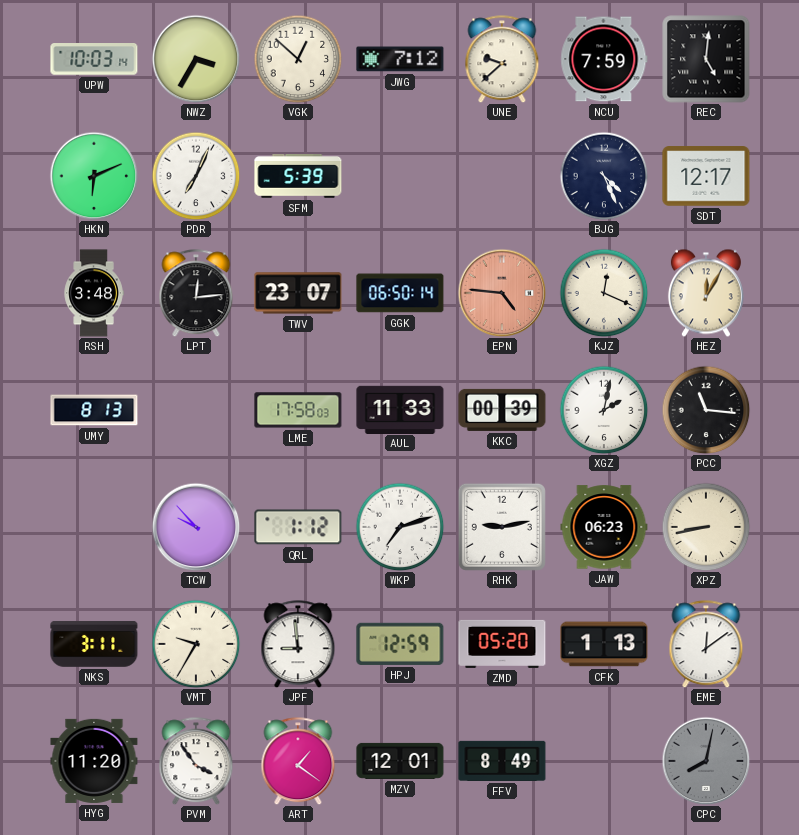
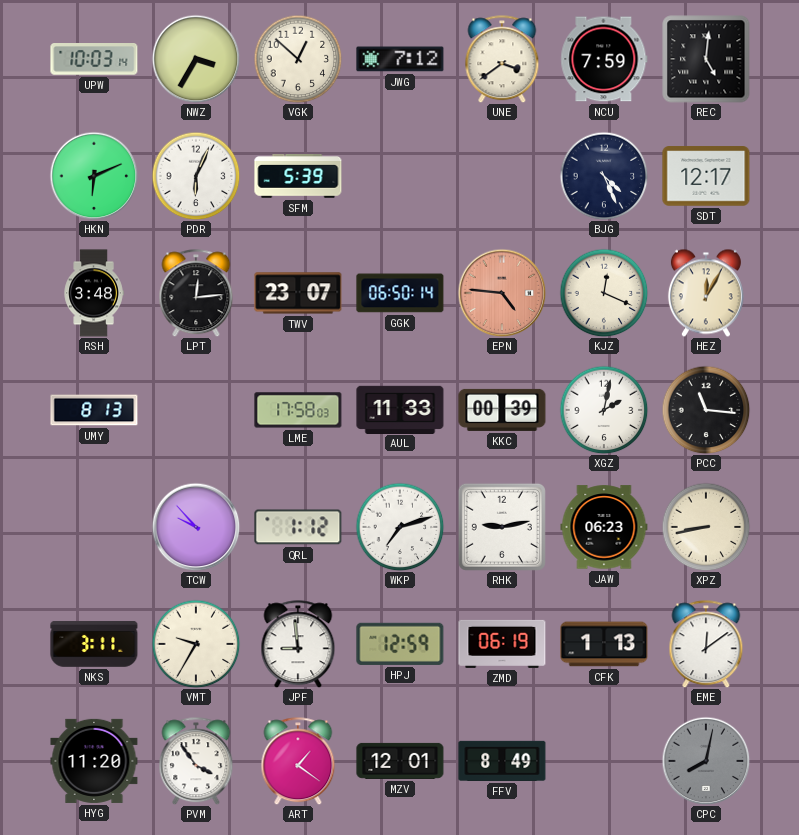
UNE: 9:38 -> 3:39
PDR: 7:04 -> 6:04
ZMD: 05:20 -> 06:19
